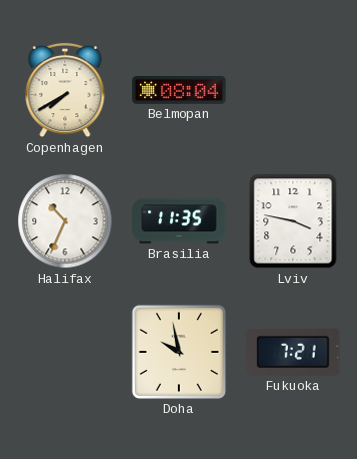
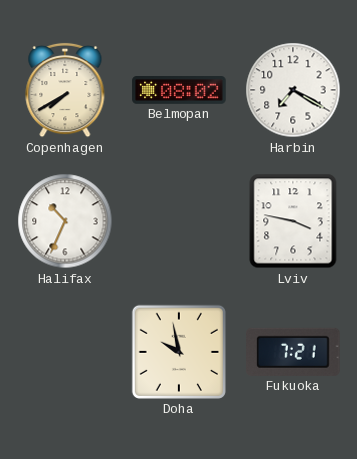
Belmopan: 08:04 -> 08:02
Harbin: none -> 7:20
Brasilia: 11:35 -> none
